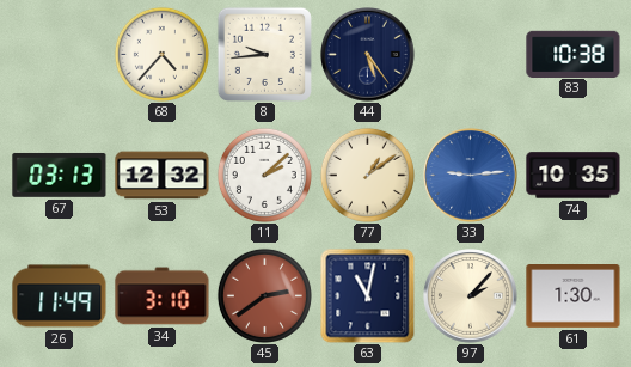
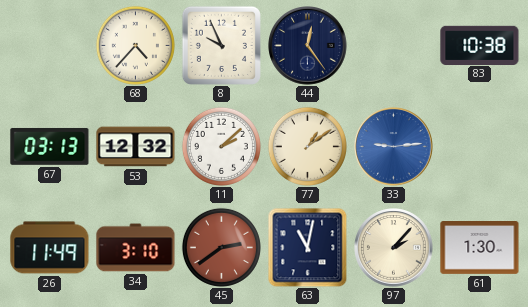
8: 9:44 -> 9:56
44: 5:24 -> 12:24
74: 10:35 -> none
